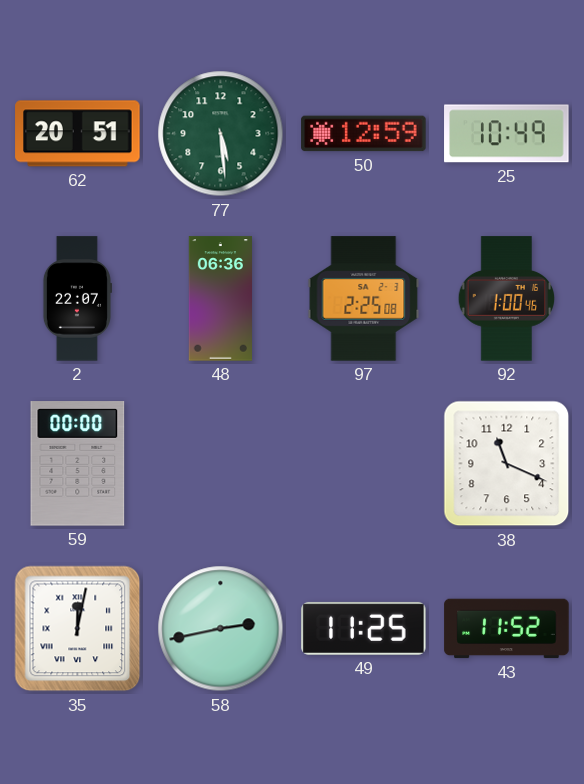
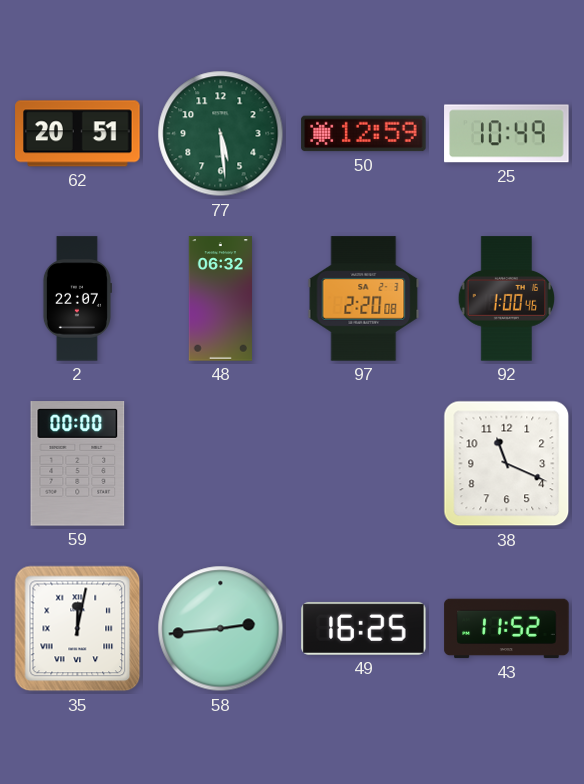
48: 06:36 -> 06:32
97: 2:25 -> 2:20
58: 2:43 -> 2:44
49: 11:25 -> 16:25
